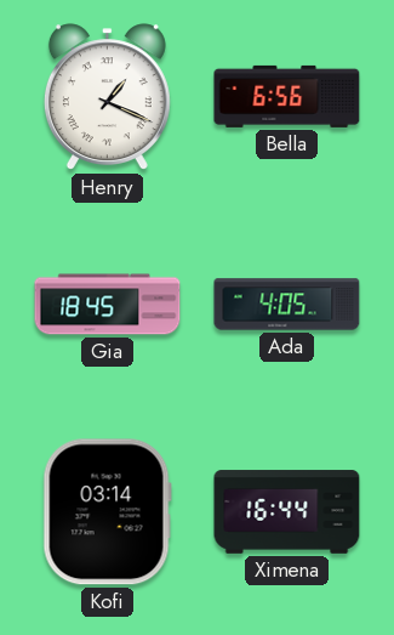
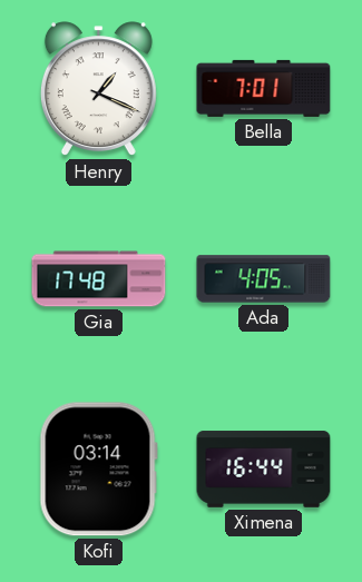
Bella: 6:56 -> 7:01
Gia: 18:45 -> 17:48
